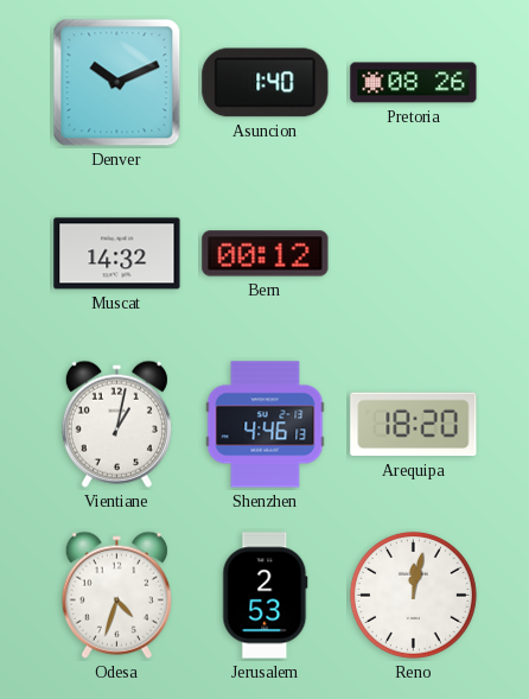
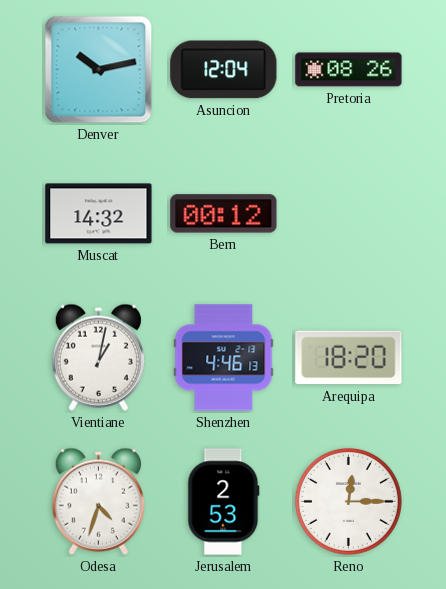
Denver: 10:11 -> 10:13
Asuncion: 1:40 -> 12:04
Reno: 12:02 -> 12:15
